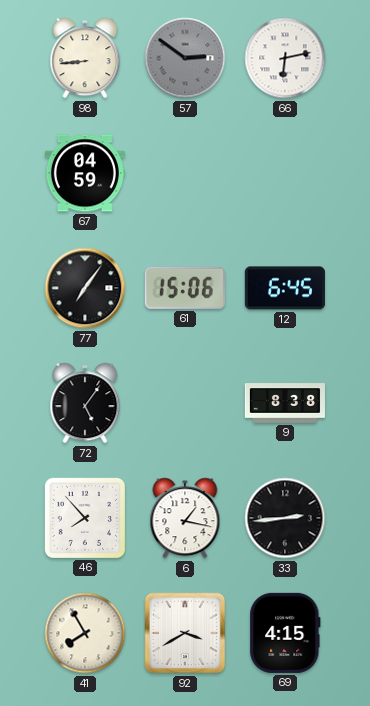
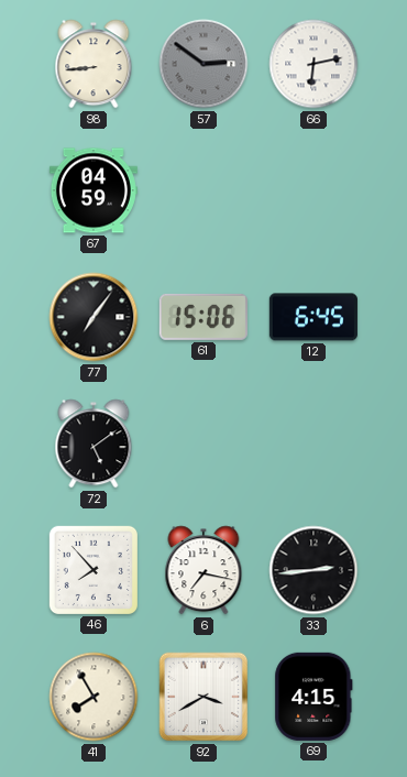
72: 5:06 -> 5:09
9: 8:38 -> none
6: 1:17 -> 7:17
